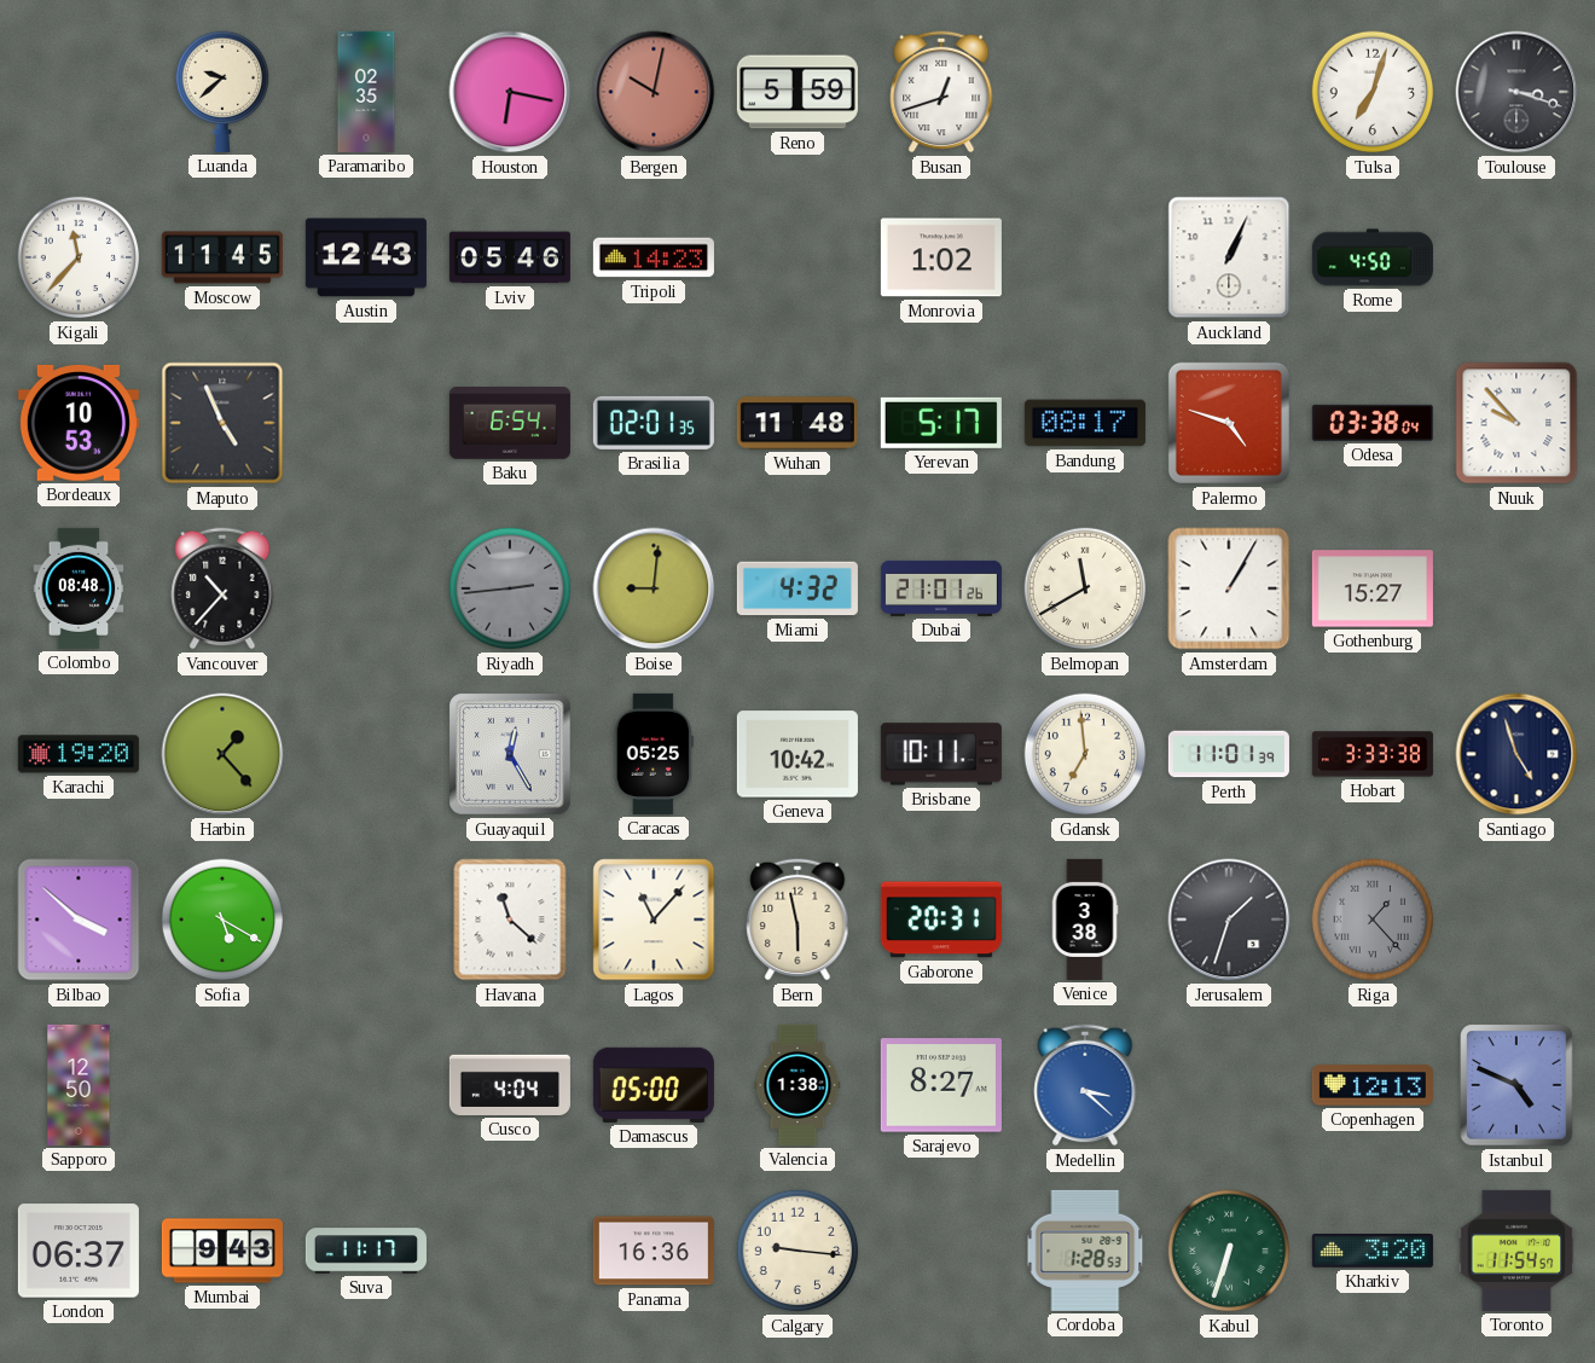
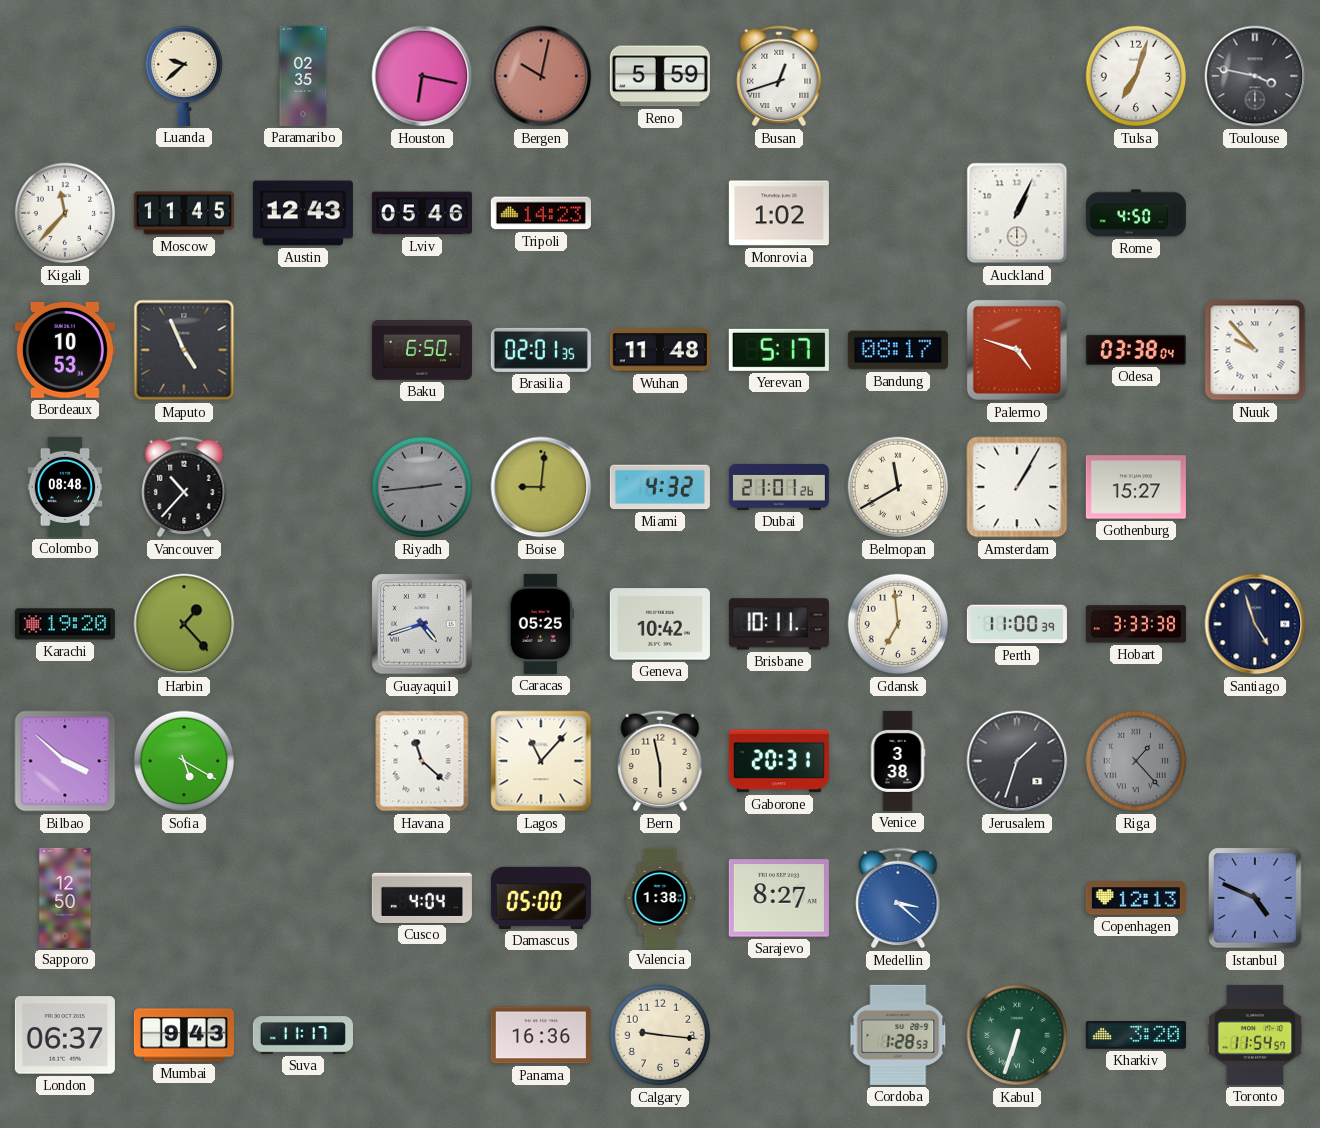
Toulouse: 3:18 -> 3:47
Baku: 6:54 -> 6:50
Guayaquil: 12:25 -> 4:42
Perth: 11:01 -> 11:00
